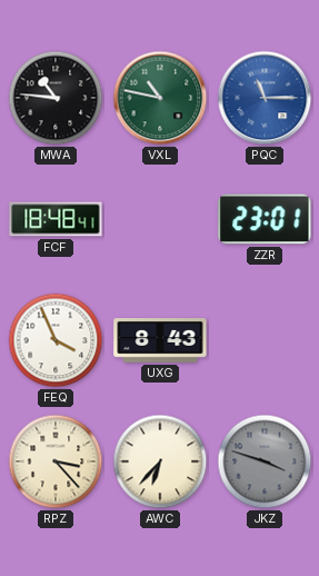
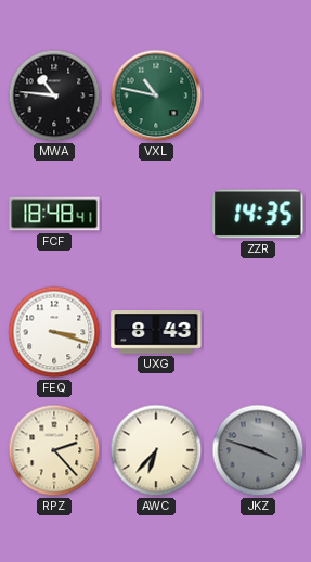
PQC: 11:15 -> none
ZZR: 23:01 -> 14:35
FEQ: 3:56 -> 3:18
RPZ: 3:23 -> 2:23
